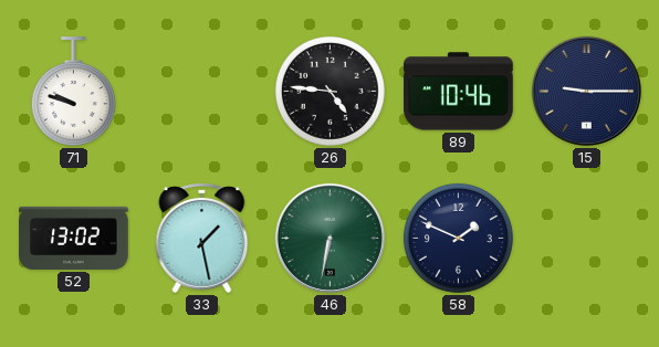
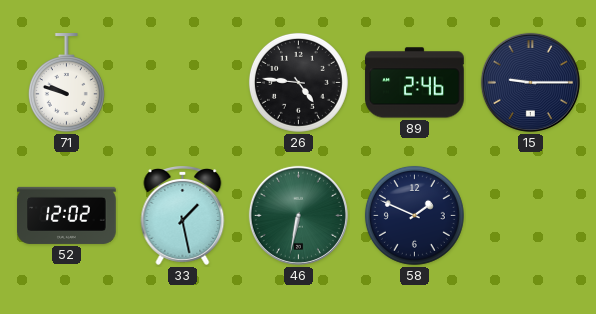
89: 10:46 -> 2:46
52: 13:02 -> 12:02
